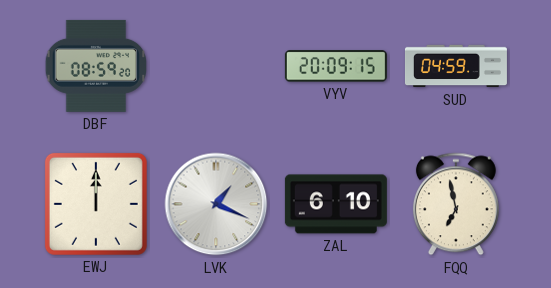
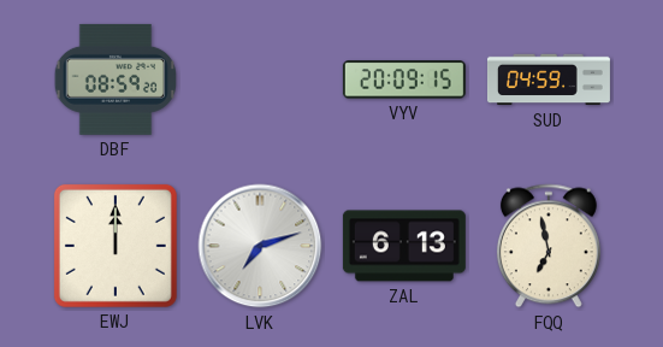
LVK: 1:19 -> 7:12
ZAL: 6:10 -> 6:13
